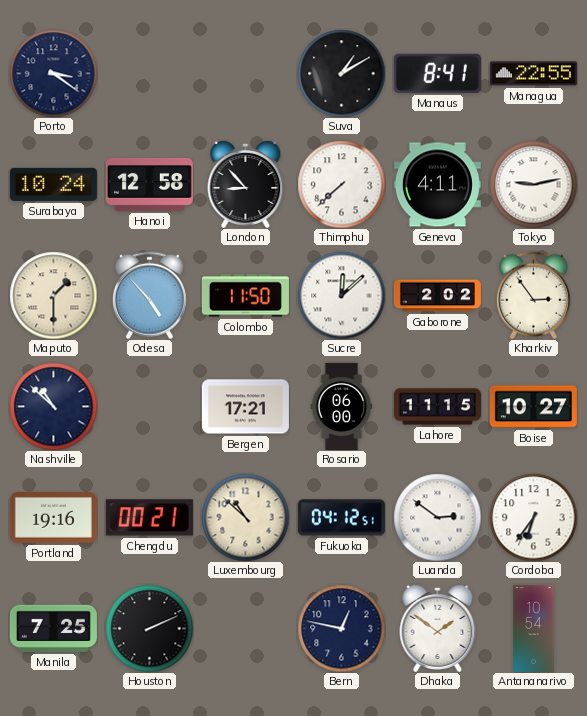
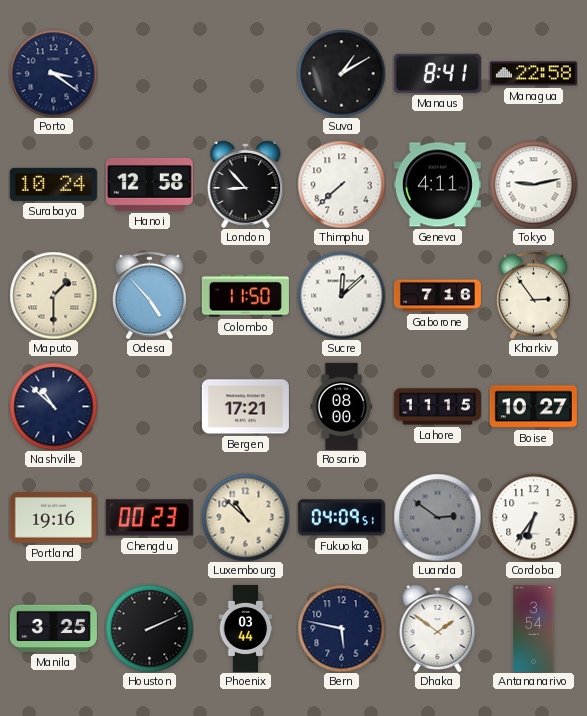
Managua: 22:55 -> 22:58
Gaborone: 2:02 -> 7:16
Rosario: 06:00 -> 08:00
Chengdu: 00:21 -> 00:23
Fukuoka: 04:12 -> 04:09
Luanda dial: white -> grey
Manila: 7:25 -> 3:25
Phoenix: none -> 03:44
Bern: 12:47 -> 5:47
Antananarivo: 10:54 -> 3:54
